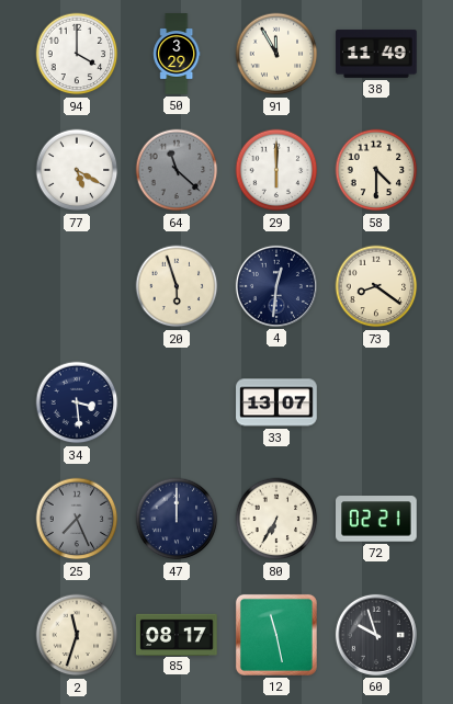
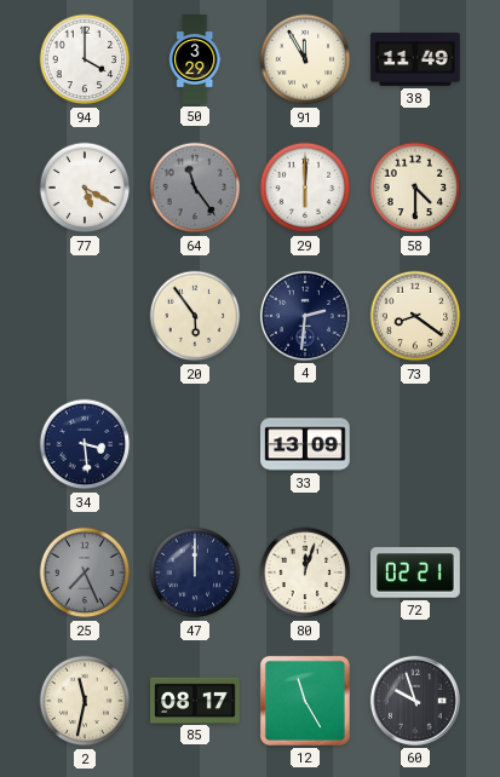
64: 11:22 -> 11:24
20: 5:57 -> 5:54
4: 12:31 -> 2:31
33: 13:07 -> 13:09
80: 6:35 -> 12:03
2: 11:33 -> 11:32
12: 11:28 -> 11:25
